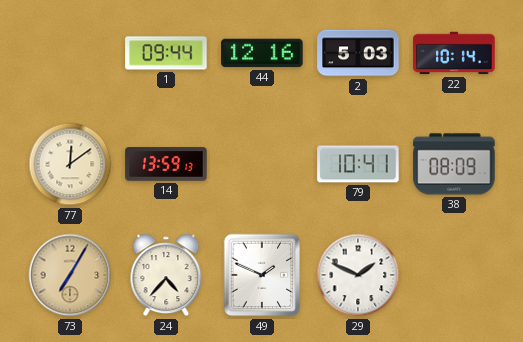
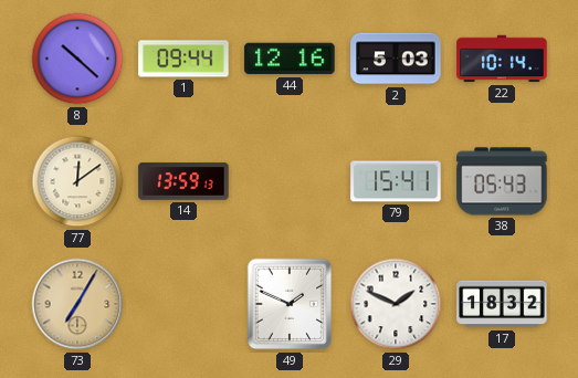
8: none -> 10:22
79: 10:41 -> 15:41
38: 08:09 -> 05:43
24: 4:37 -> none
17: none -> 18:32
